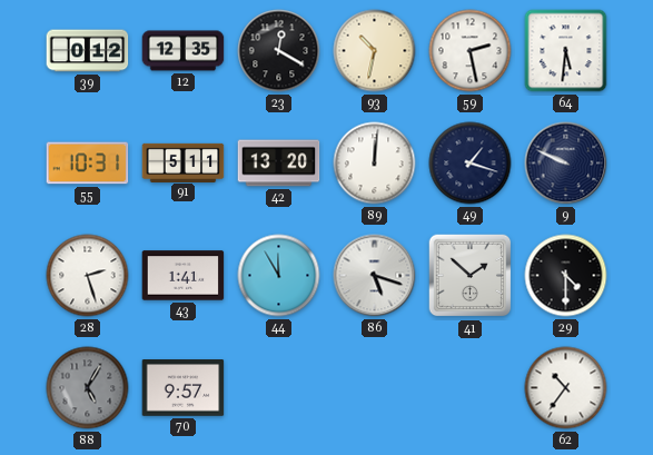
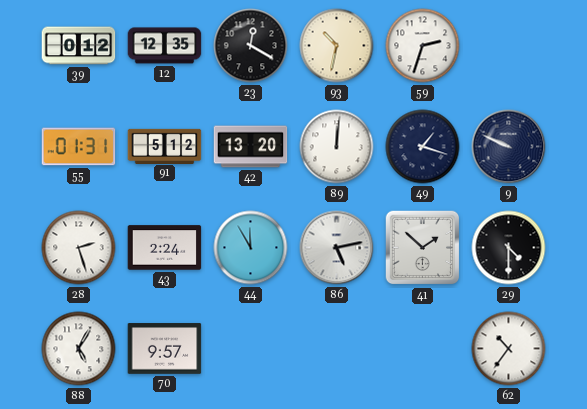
59: 2:28 -> 2:33
64: 5:31 -> none
55: 10:31 -> 01:31
91: 5:11 -> 5:12
43: 1:41 -> 2:24
86: 5:18 -> 5:13
88 dial: grey -> white
